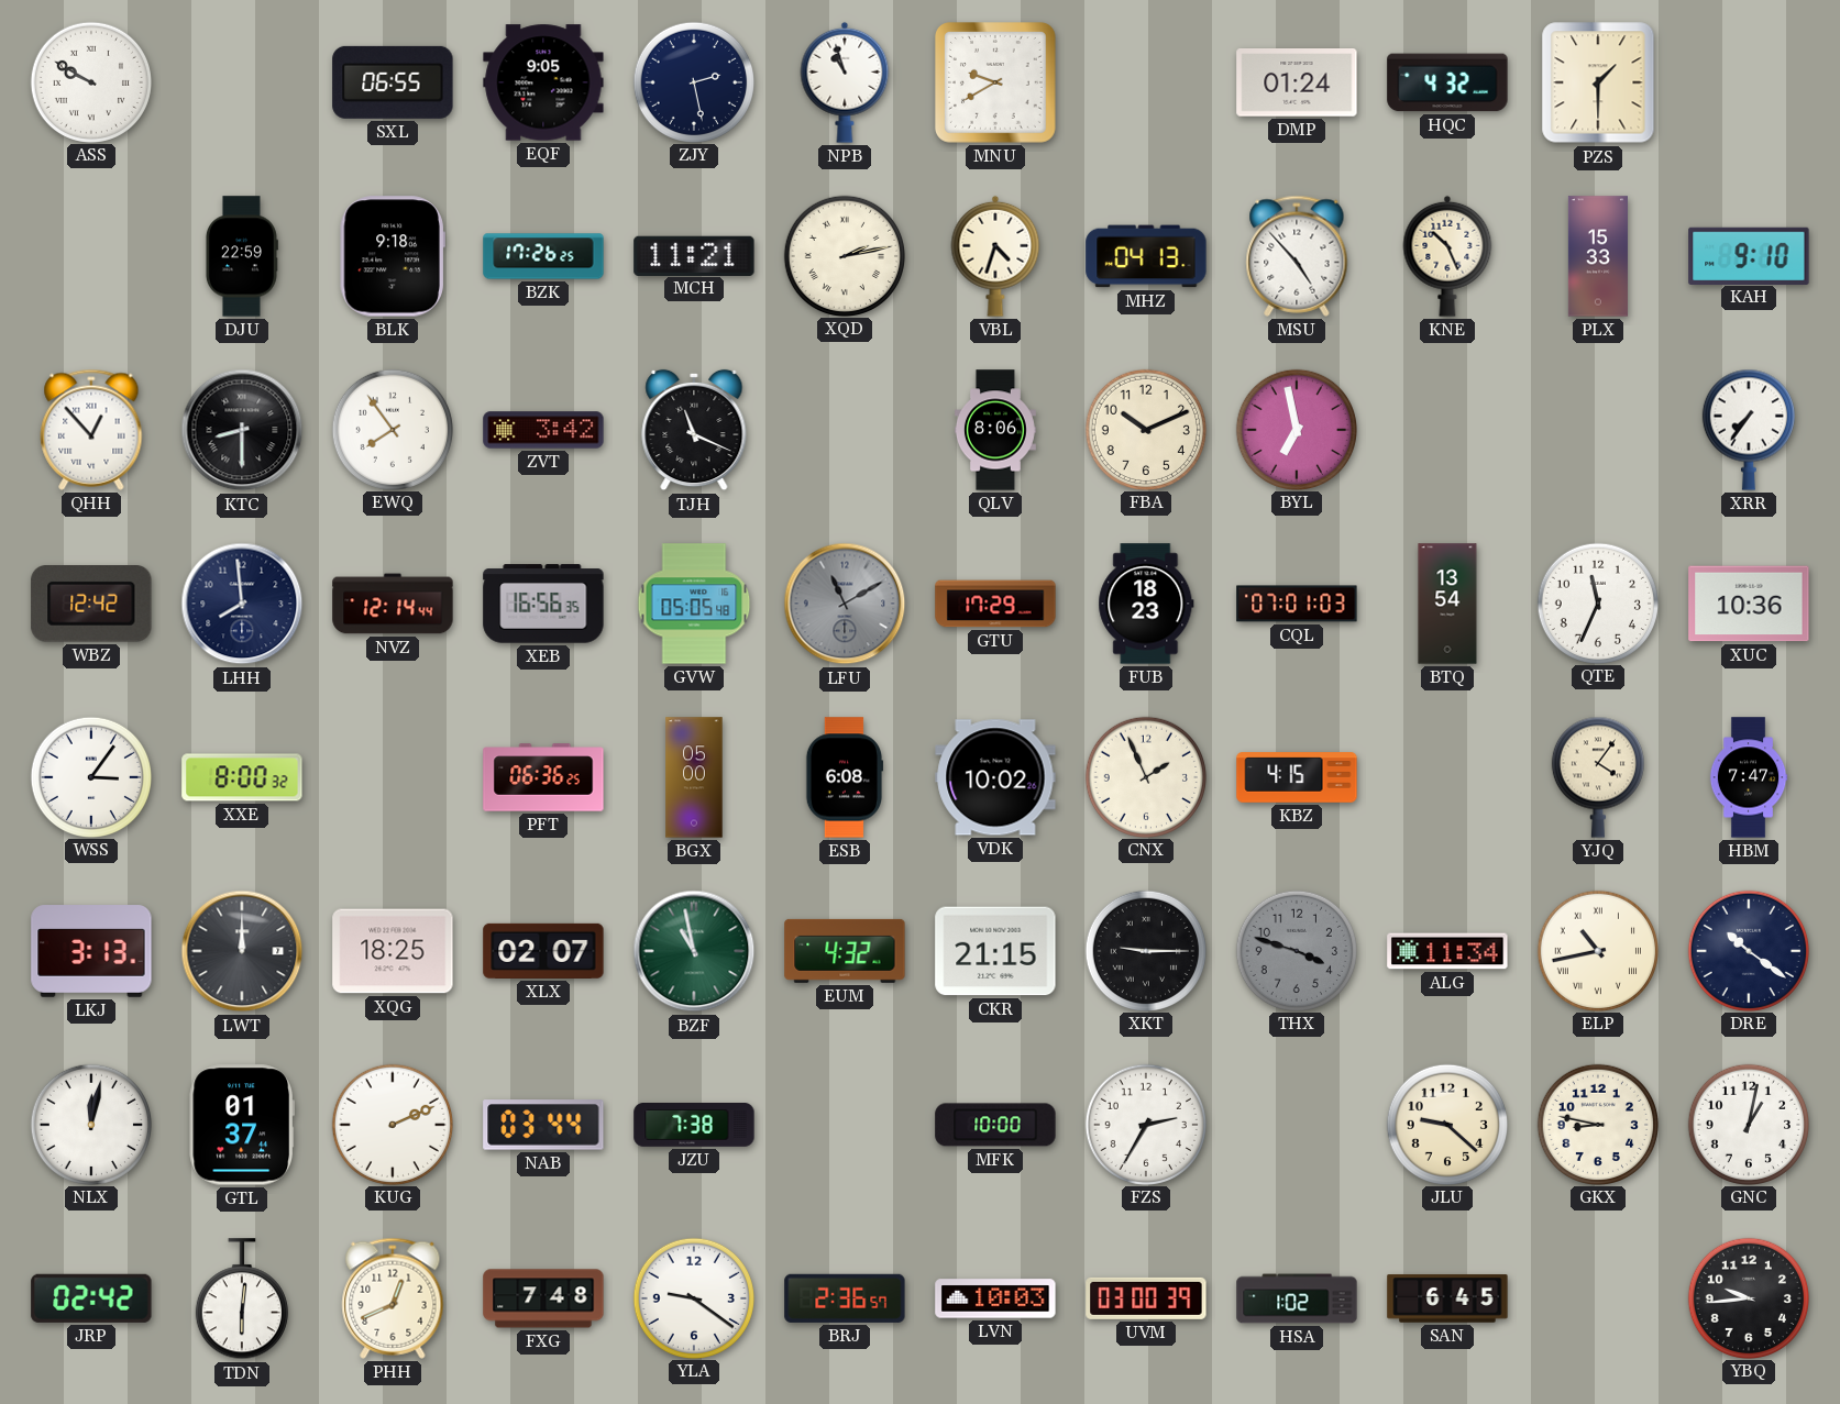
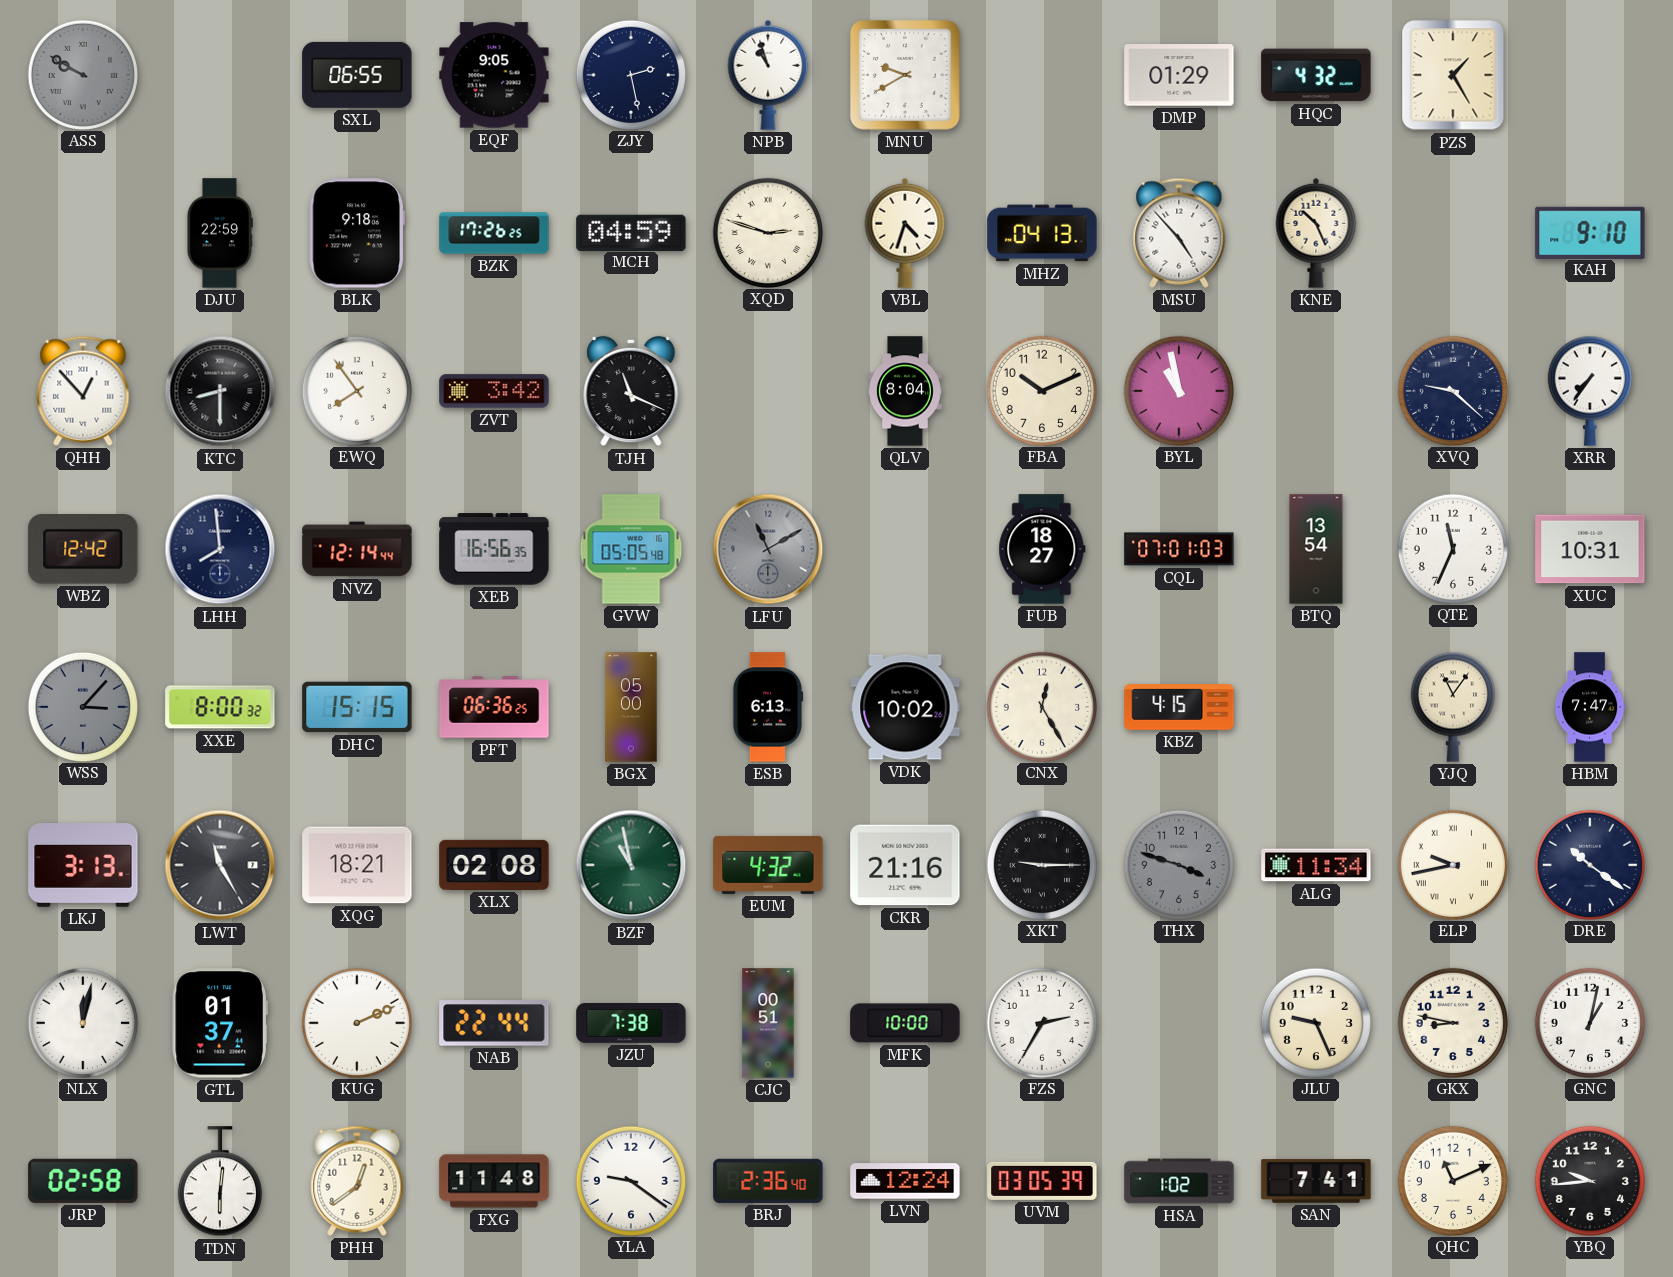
ASS dial: white -> grey
DMP: 01:24 -> 01:29
PZS: 1:30 -> 1:25
MCH: 11:21 -> 04:59
XQD: 2:13 -> 2:48
PLX: 15:33 -> none
QLV: 8:06 -> 8:04
BYL: 6:58 -> 10:58
XVQ: none -> 9:22
GTU: 17:29 -> none
FUB: 18:23 -> 18:27
XUC: 10:36 -> 10:31
WSS: 3:06 -> 3:07
WSS dial: white -> grey
DHC: none -> 15:15
ESB: 6:08 -> 6:13
CNX: 1:56 -> 12:25
YJQ: 4:06 -> 11:06
LWT: 12:00 -> 11:25
XQG: 18:25 -> 18:21
XLX: 02:07 -> 02:08
CKR: 21:15 -> 21:16
ELP: 10:43 -> 9:43
NAB: 03:44 -> 22:44
CJC: none -> 00:51
JLU: 9:22 -> 9:26
JRP: 02:42 -> 02:58
PHH: 12:41 -> 12:39
FXG: 7:48 -> 11:48
BRJ: 2:36:57 -> 2:36:40
LVN: 10:03 -> 12:24
UVM: 03:00 -> 03:05
SAN: 6:45 -> 7:41
QHC: none -> 11:11
